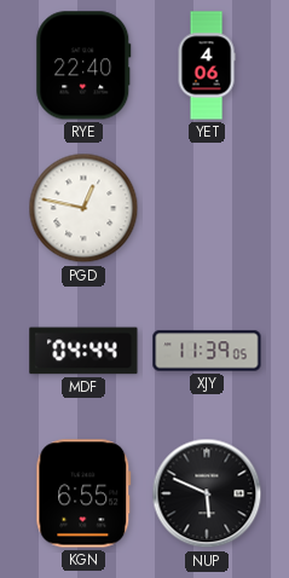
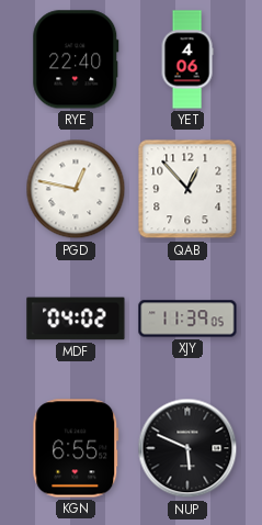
QAB: none -> 12:53
MDF: 04:44 -> 04:02
